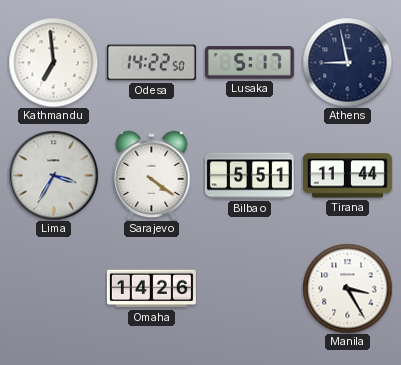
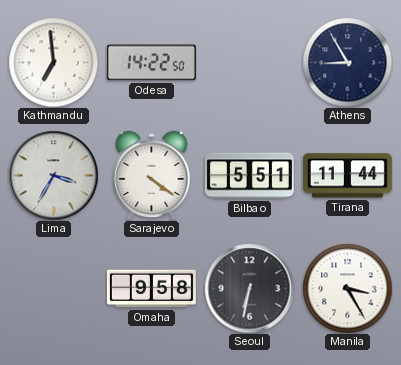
Lusaka: 5:17 -> none
Athens: 8:58 -> 8:55
Omaha: 14:26 -> 9:58
Seoul: none -> 6:32
